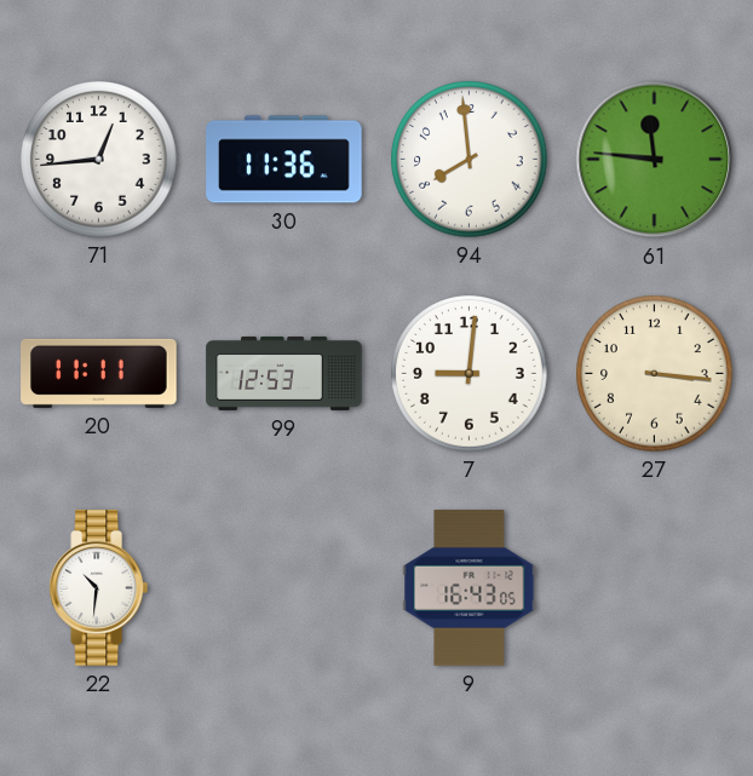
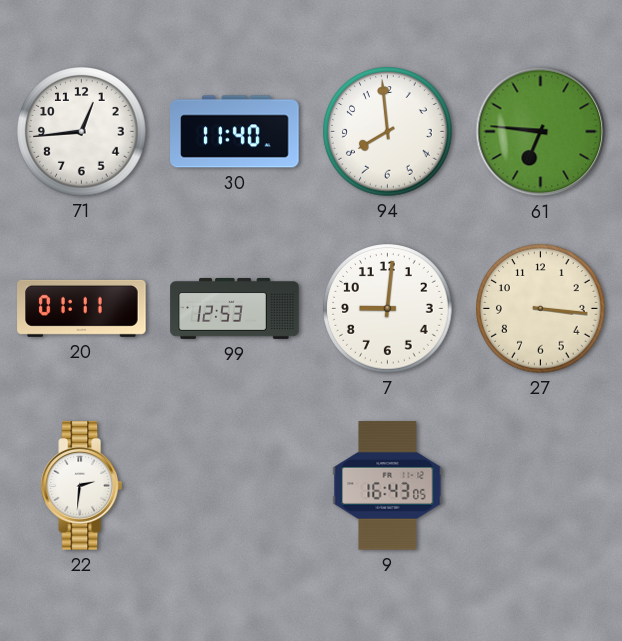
30: 11:36 -> 11:40
61: 11:46 -> 6:46
20: 11:11 -> 01:11
22: 10:31 -> 2:31
